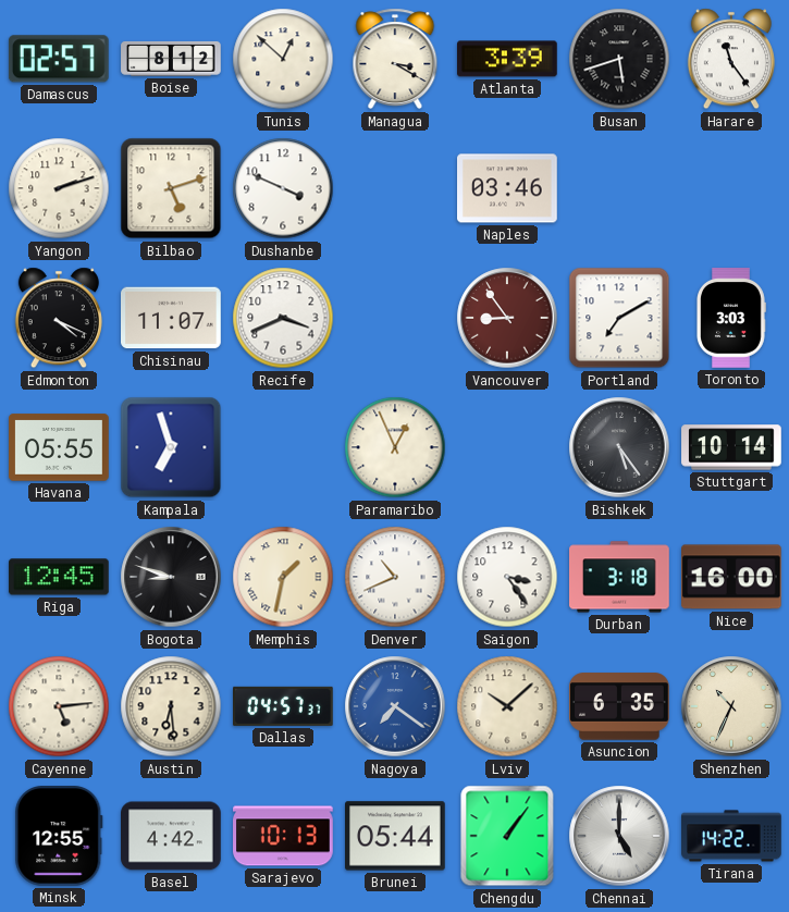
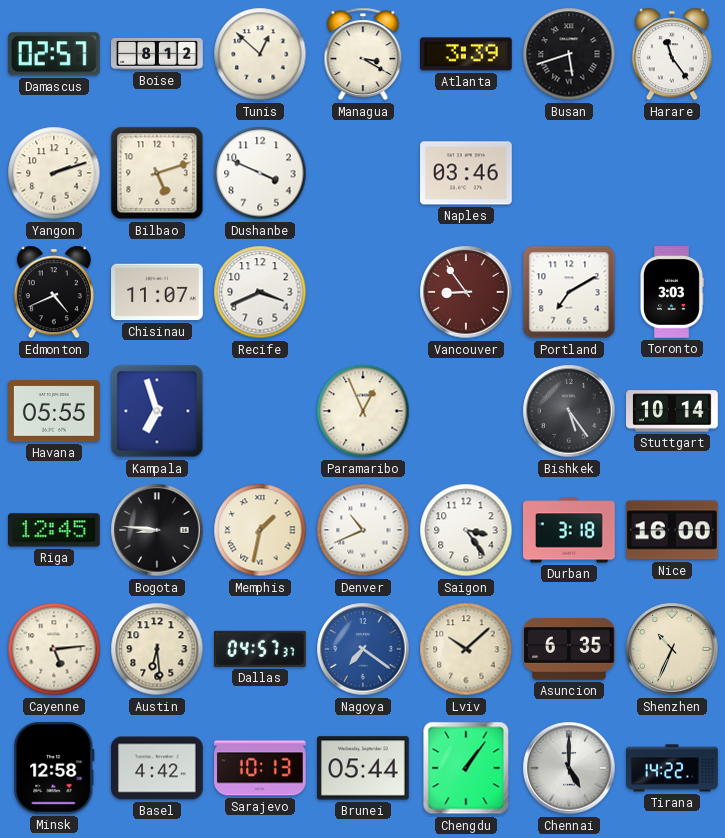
Edmonton: 4:19 -> 4:41
Bogota: 8:48 -> 8:46
Minsk: 12:55 -> 12:58
